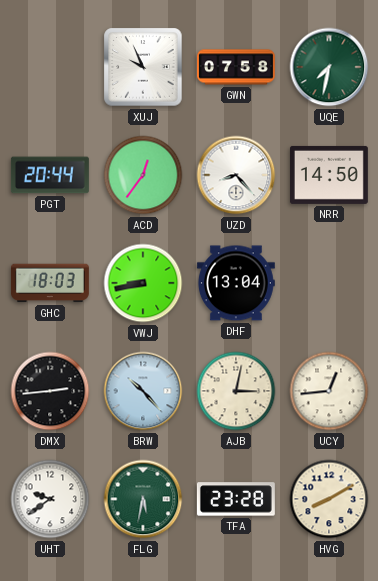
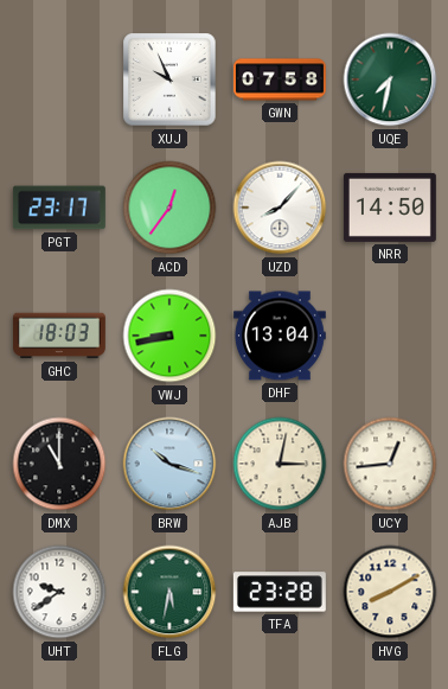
PGT: 20:44 -> 23:17
UZD: 8:23 -> 8:07
DMX: 2:44 -> 11:00
BRW: 10:23 -> 10:18
